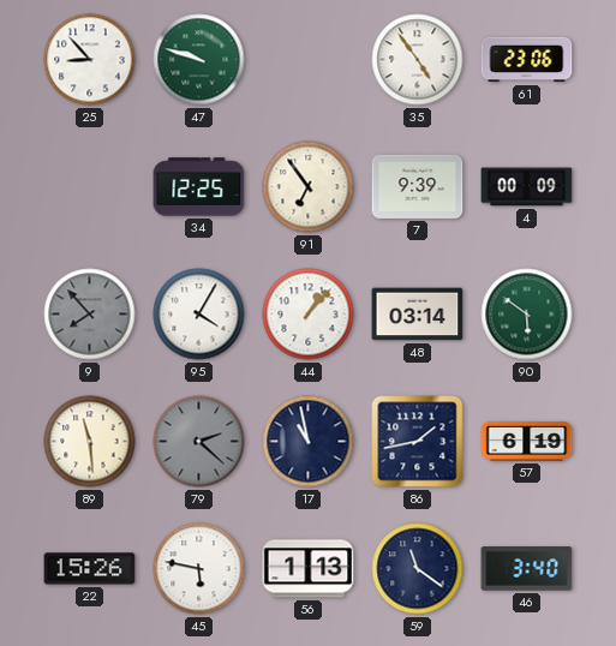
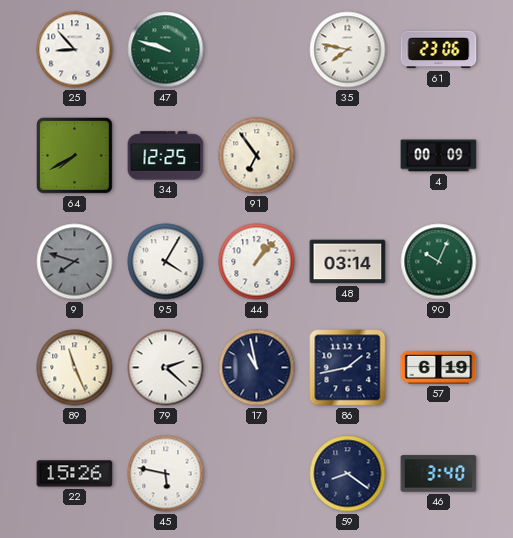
35: 4:54 -> 7:47
64: none -> 7:40
7: 9:39 -> none
9: 7:53 -> 7:48
90: 5:51 -> 10:04
89: 11:29 -> 11:26
79 dial: grey -> white
56: 1:13 -> none
59: 11:21 -> 8:21
